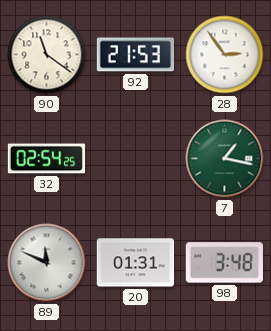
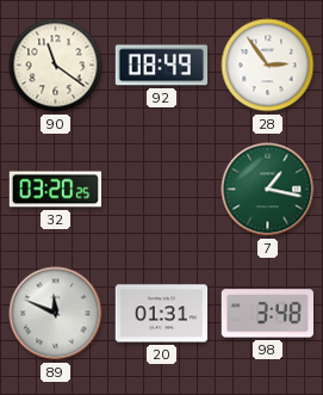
92: 21:53 -> 08:49
32: 02:54 -> 03:20
